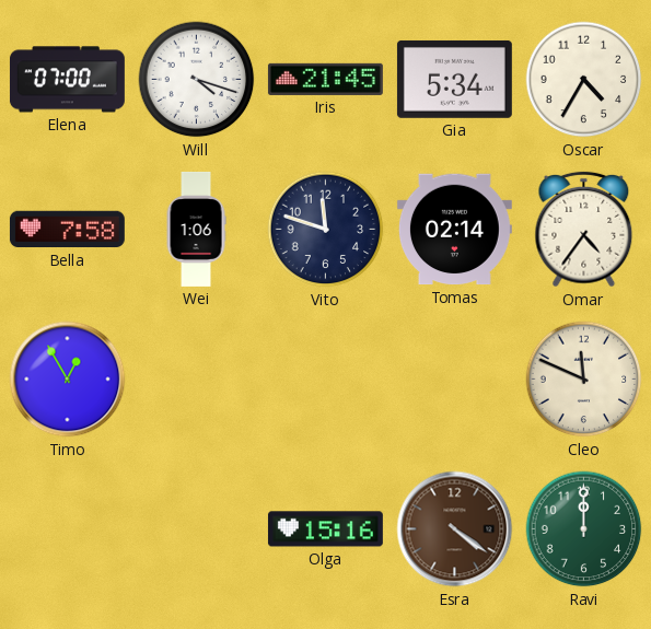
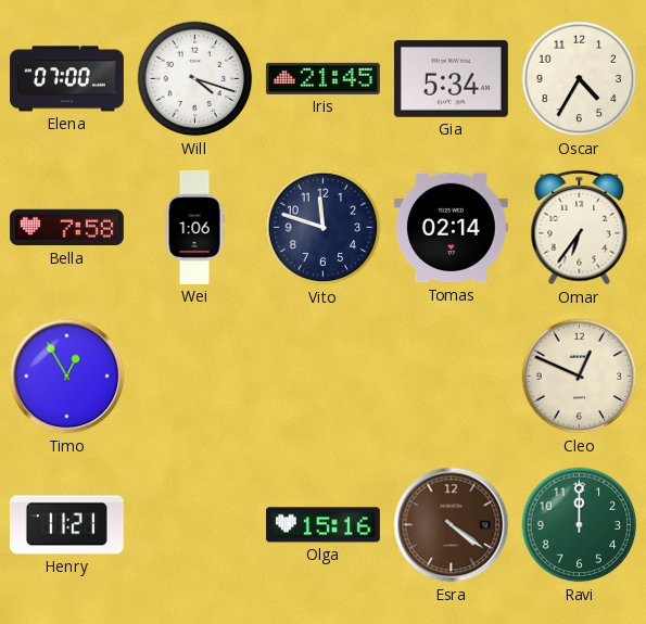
Omar: 4:36 -> 6:36
Cleo: 11:49 -> 12:49
Henry: none -> 11:21
